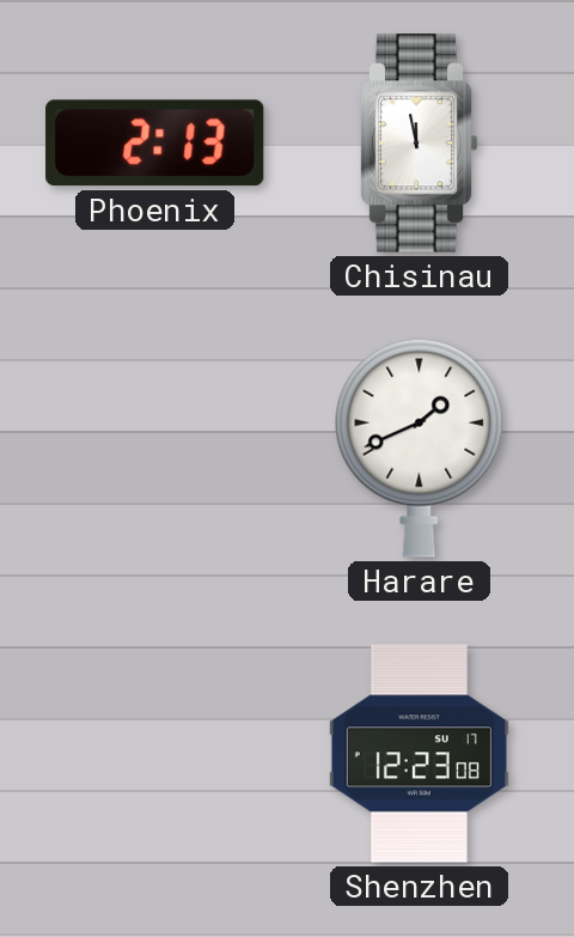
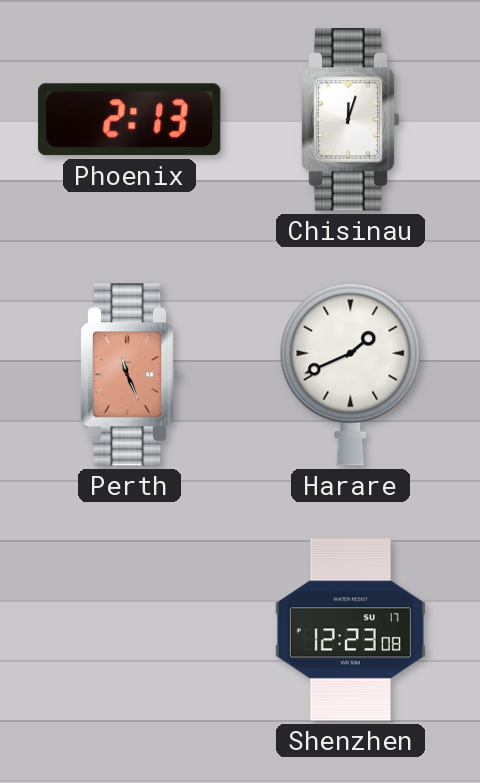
Chisinau: 11:58 -> 12:03
Perth: none -> 11:26
